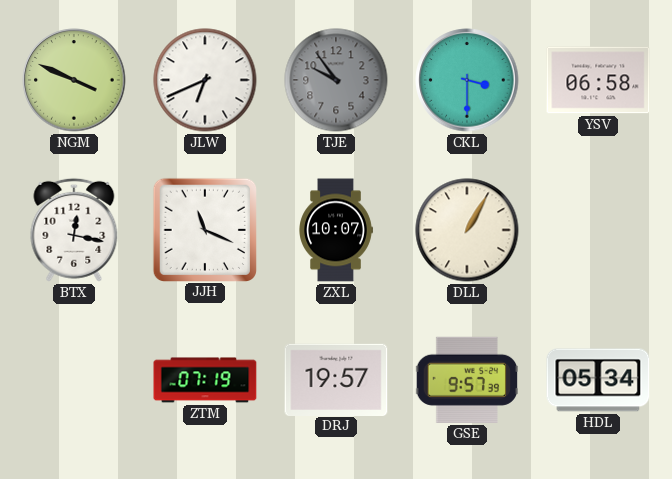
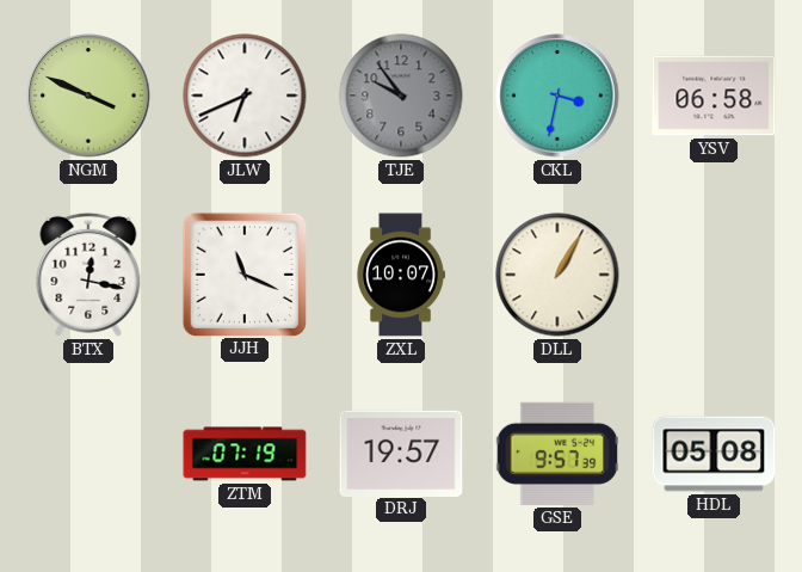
CKL: 3:30 -> 3:32
HDL: 05:34 -> 05:08
